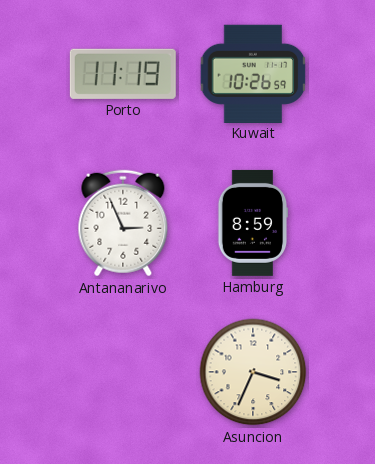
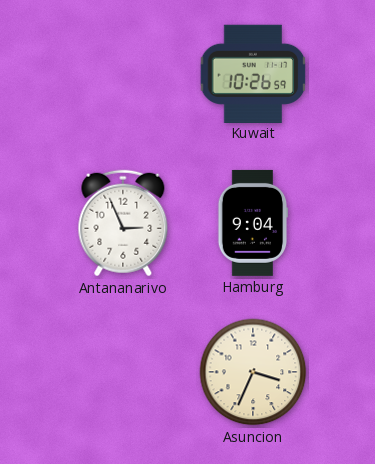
Porto: 11:19 -> none
Hamburg: 8:59 -> 9:04
